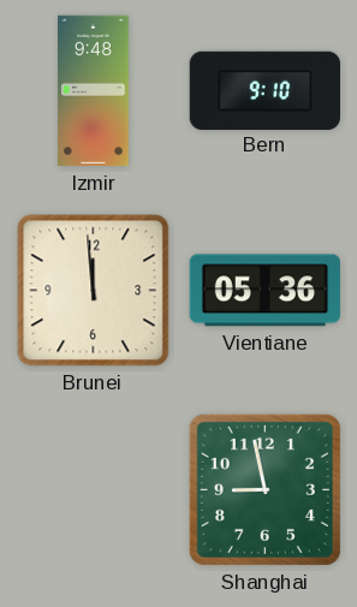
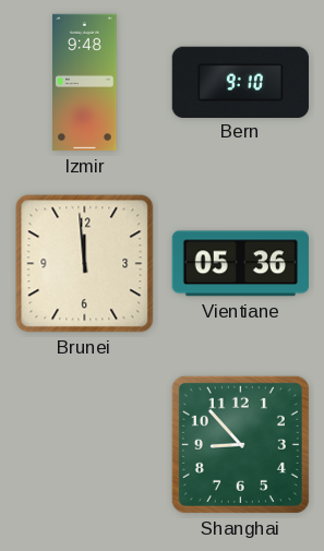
Shanghai: 8:58 -> 8:53
